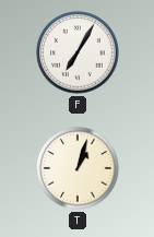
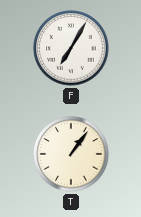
T: 1:03 -> 1:06
